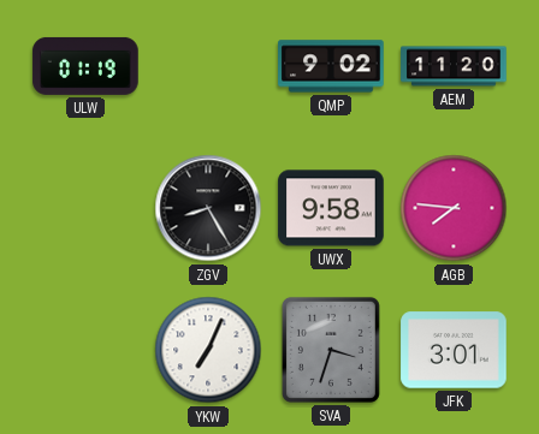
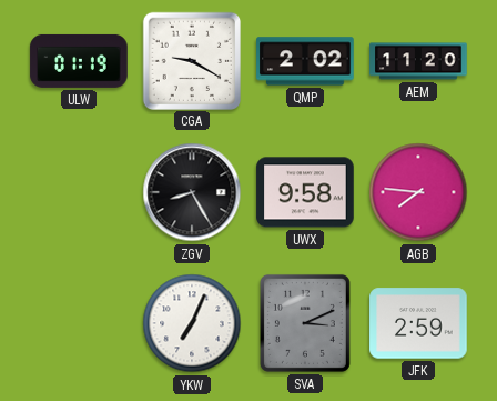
CGA: none -> 9:20
QMP: 9:02 -> 2:02
SVA: 3:33 -> 3:11
JFK: 3:01 -> 2:59
